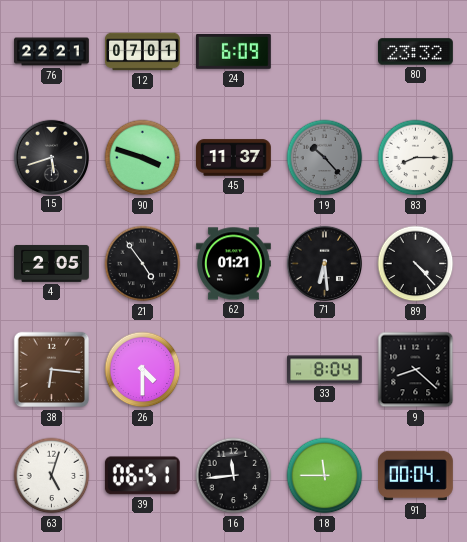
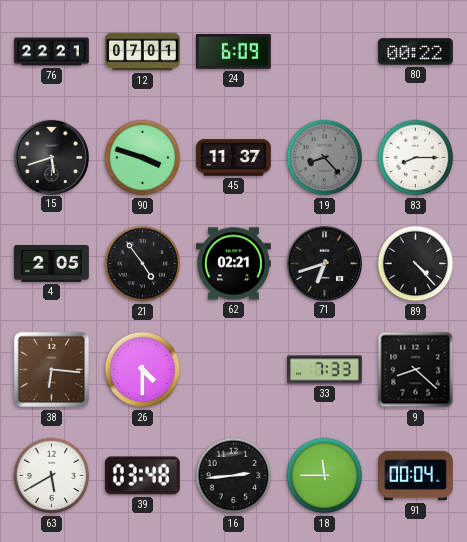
80: 23:32 -> 00:22
19: 10:23 -> 8:23
62: 01:21 -> 02:21
71: 6:29 -> 6:42
33: 8:04 -> 7:33
63: 5:03 -> 5:40
39: 06:51 -> 03:48
16: 11:44 -> 2:44
